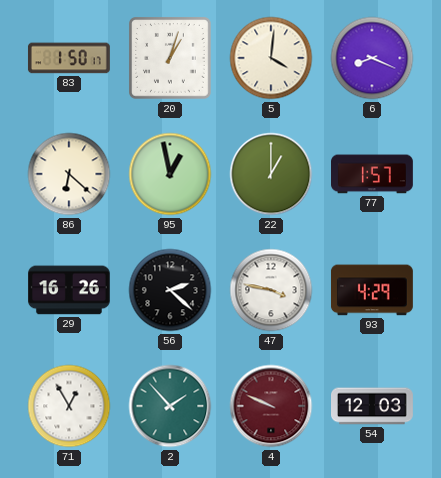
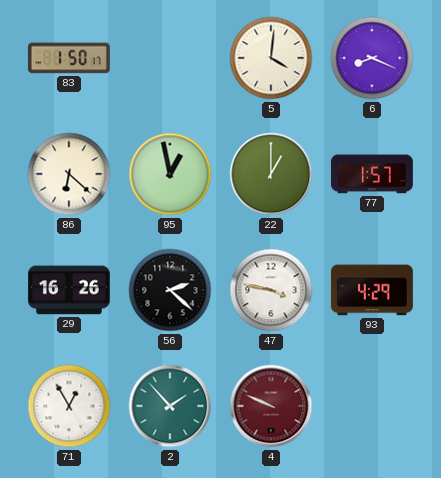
20: 1:03 -> none
54: 12:03 -> none
